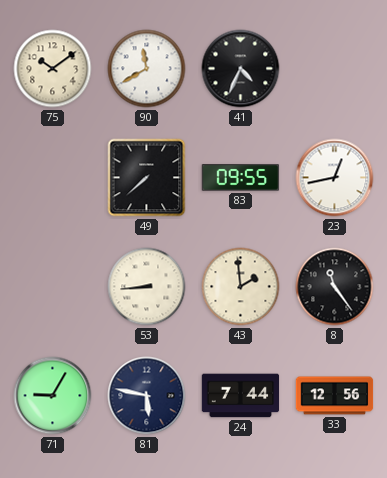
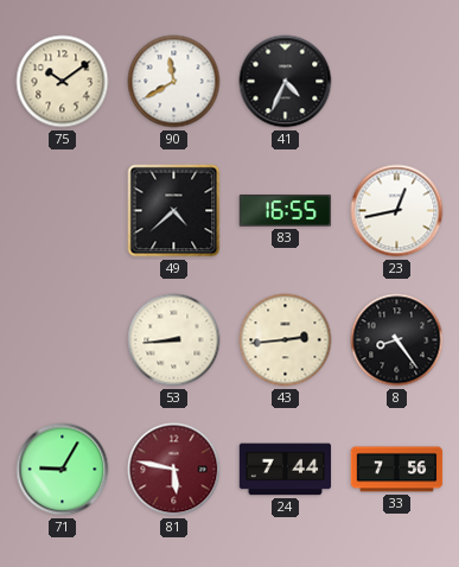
49: 7:38 -> 4:38
83: 09:55 -> 16:55
43: 1:59 -> 2:44
8: 11:24 -> 8:24
81 dial: navy -> burgundy
33: 12:56 -> 7:56
